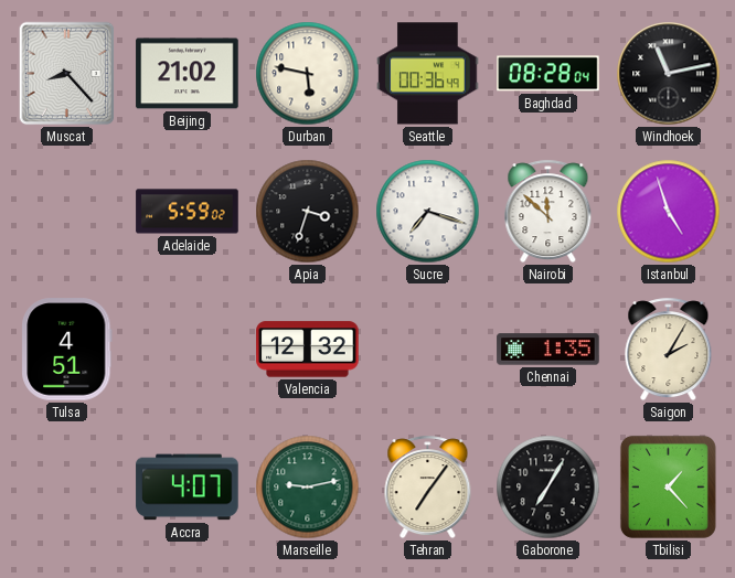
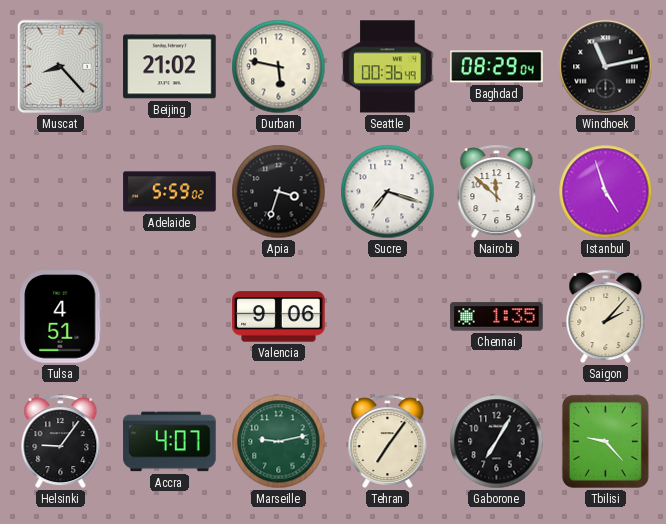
Baghdad: 08:28 -> 08:29
Valencia: 12:32 -> 9:06
Saigon: 2:05 -> 2:07
Helsinki: none -> 9:06
Tbilisi: 1:23 -> 9:23
